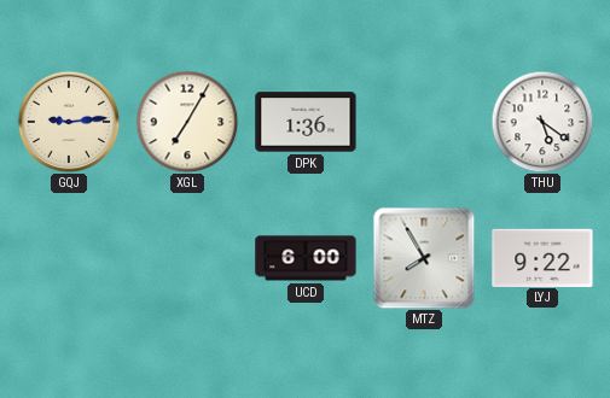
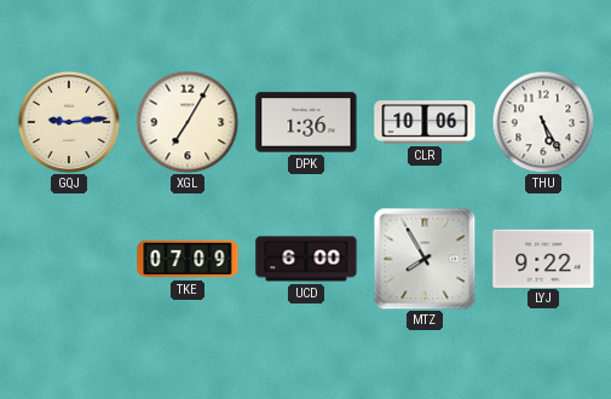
CLR: none -> 10:06
THU: 5:21 -> 5:25
TKE: none -> 07:09
